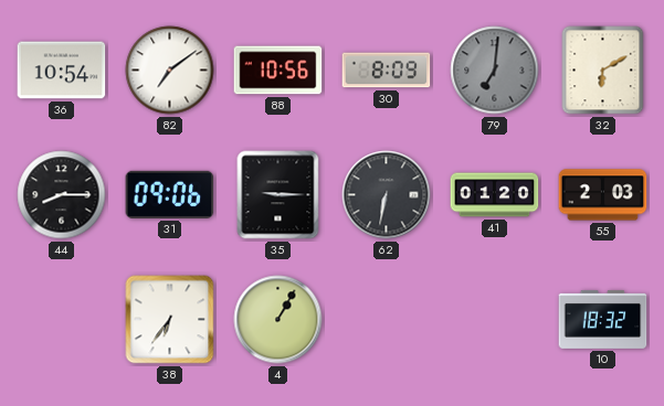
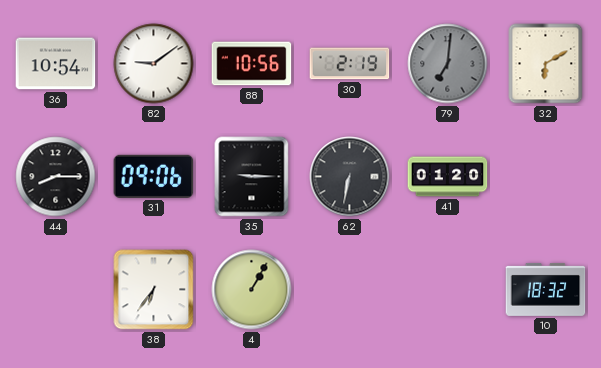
82: 7:09 -> 9:09
30: 8:09 -> 2:19
55: 2:03 -> none
